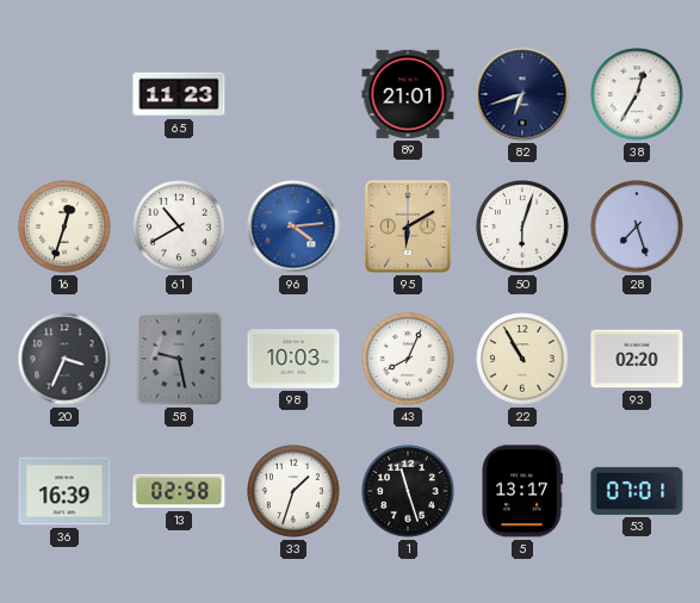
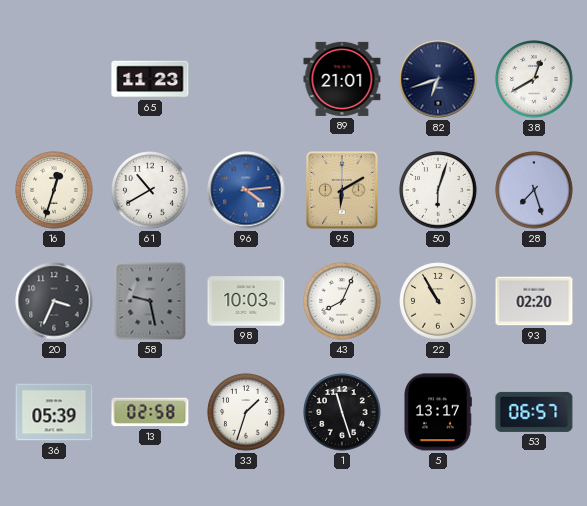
38: 12:35 -> 12:40
36: 16:39 -> 05:39
53: 07:01 -> 06:57
